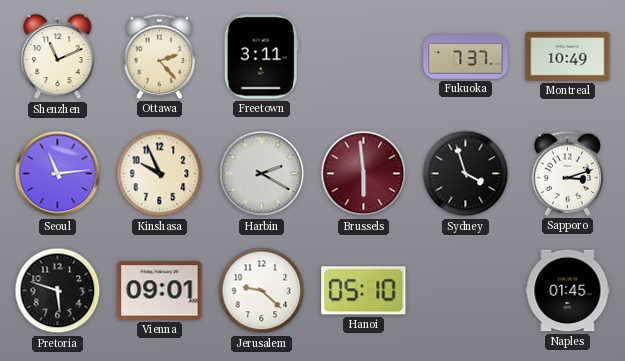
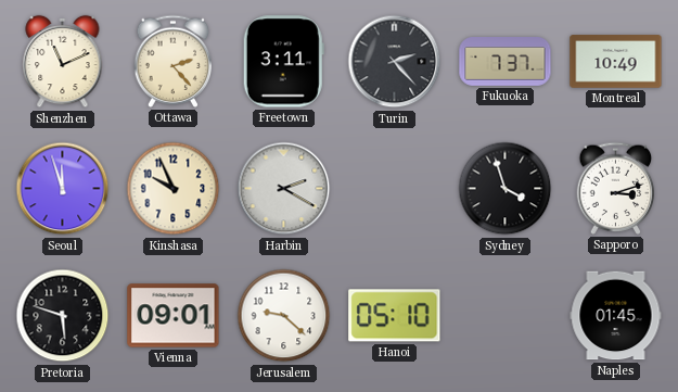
Turin: none -> 2:23
Seoul: 11:14 -> 11:57
Brussels: 5:59 -> none
